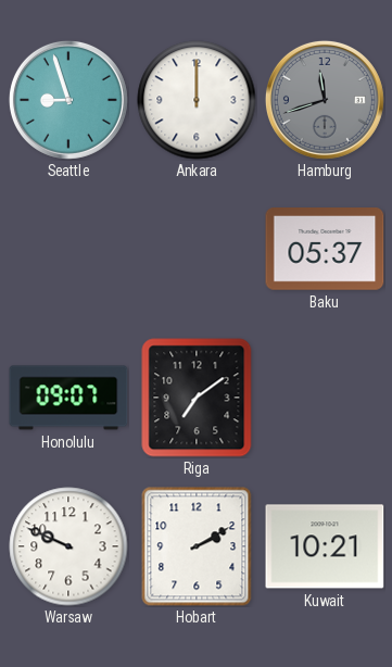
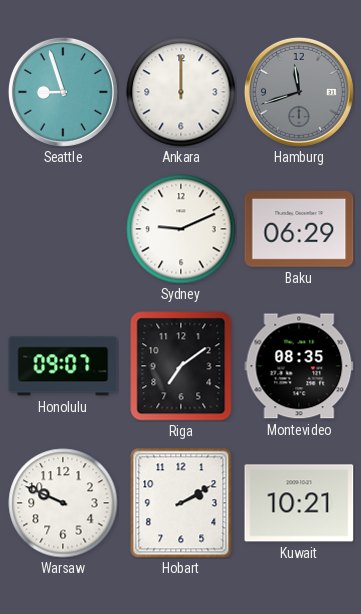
Sydney: none -> 9:11
Baku: 05:37 -> 06:29
Montevideo: none -> 08:35
